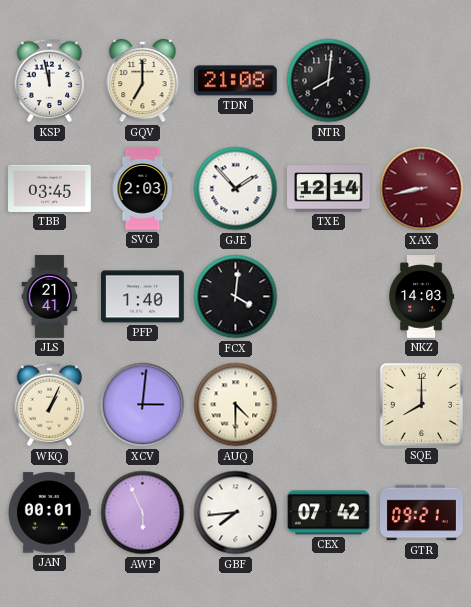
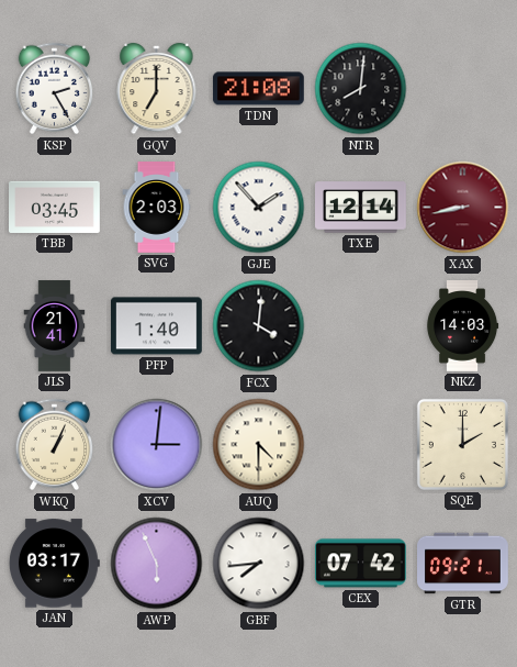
KSP: 11:58 -> 2:25
SQE: 8:00 -> 2:00
JAN: 00:01 -> 03:17
